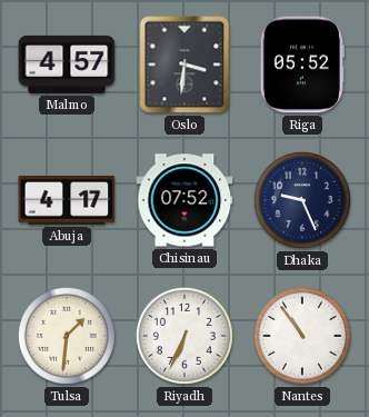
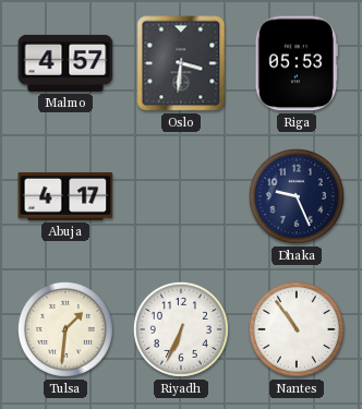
Riga: 05:52 -> 05:53
Chisinau: 07:52 -> none
